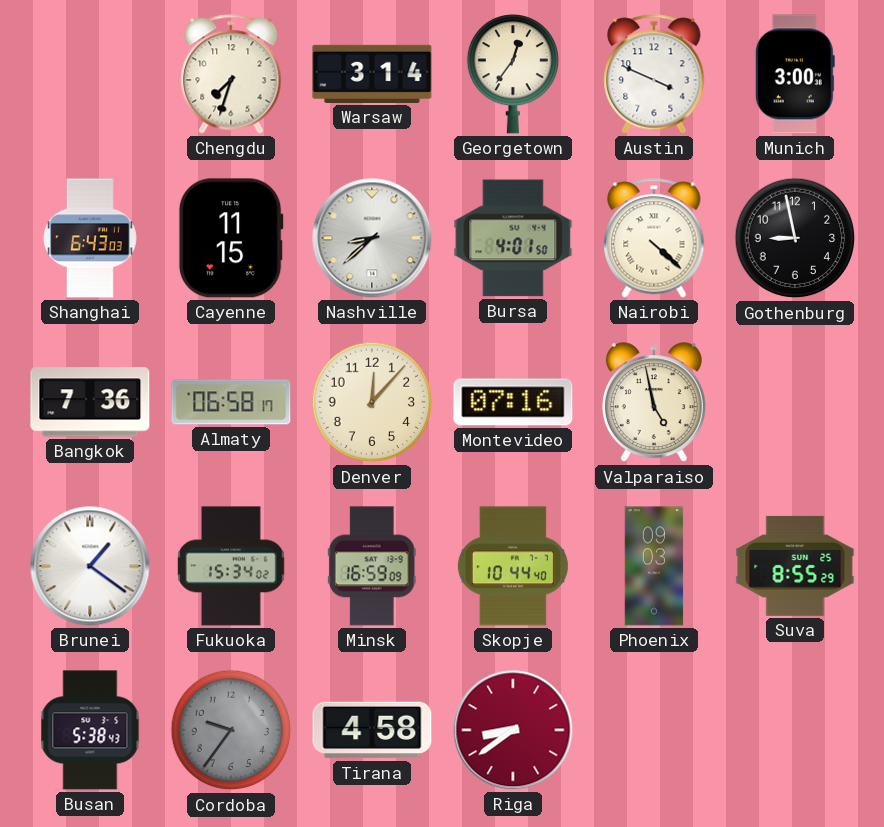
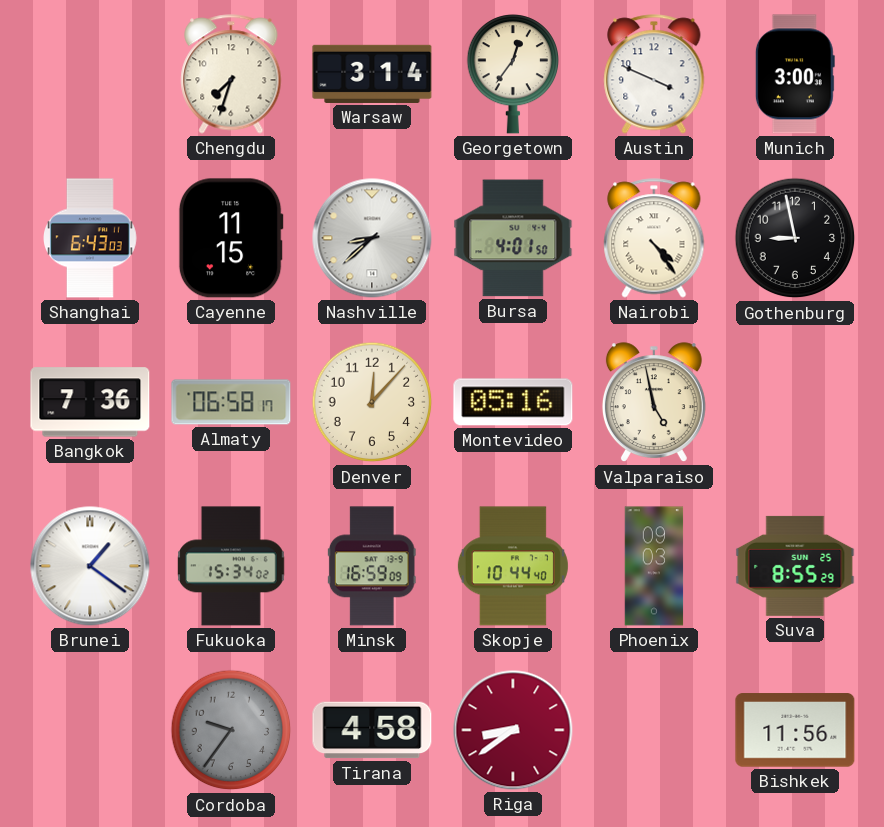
Nairobi: 4:22 -> 4:24
Montevideo: 07:16 -> 05:16
Busan: 5:38 -> none
Bishkek: none -> 11:56
